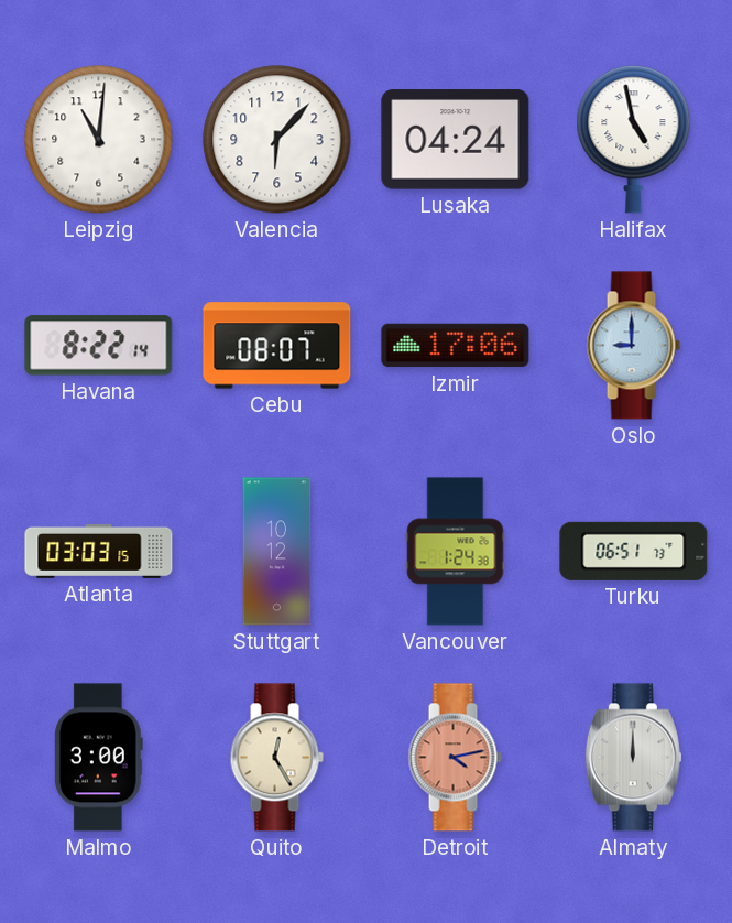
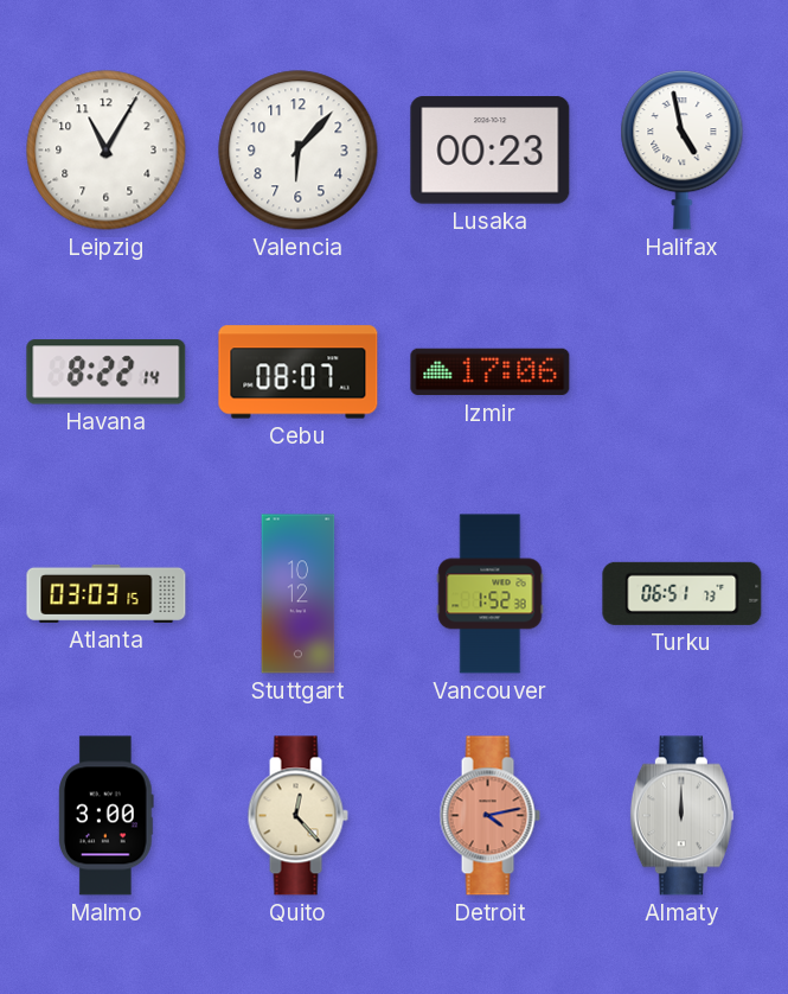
Leipzig: 11:01 -> 11:05
Lusaka: 04:24 -> 00:23
Oslo: 9:00 -> none
Vancouver: 1:24 -> 1:52
Quito: 12:25 -> 12:23
